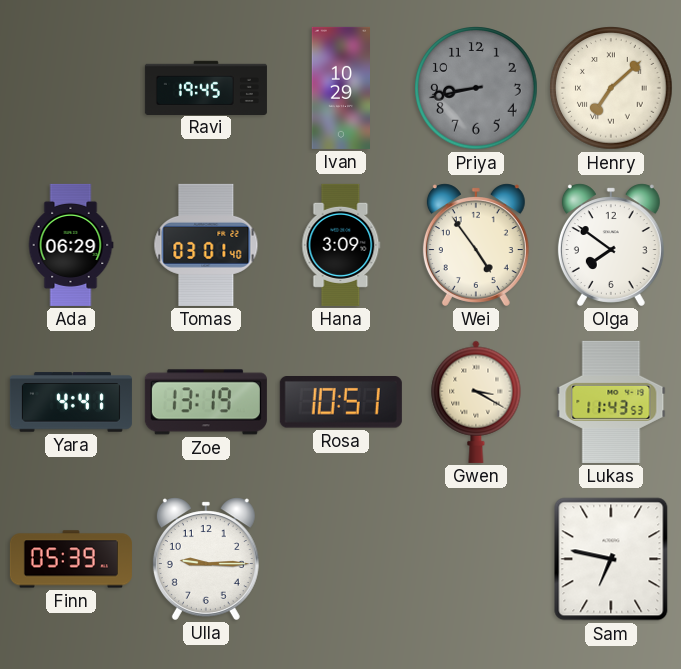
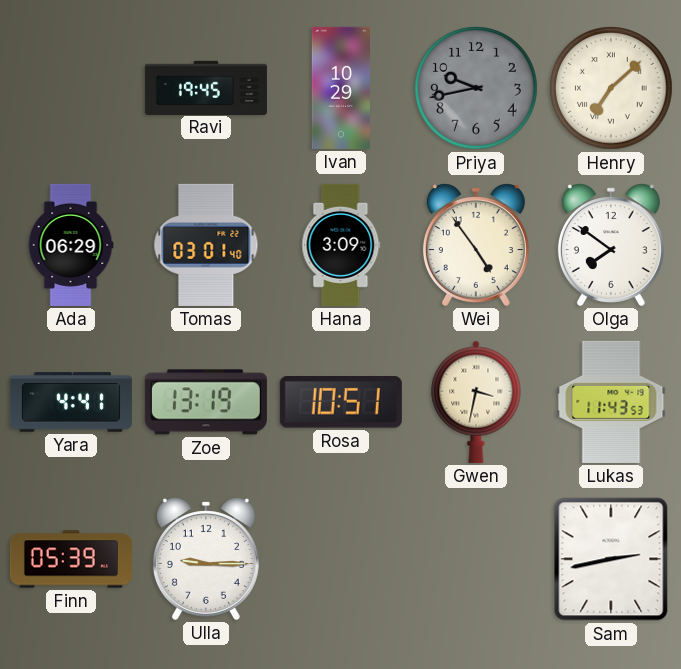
Priya: 8:43 -> 9:43
Gwen: 3:20 -> 3:32
Sam: 6:47 -> 2:43
